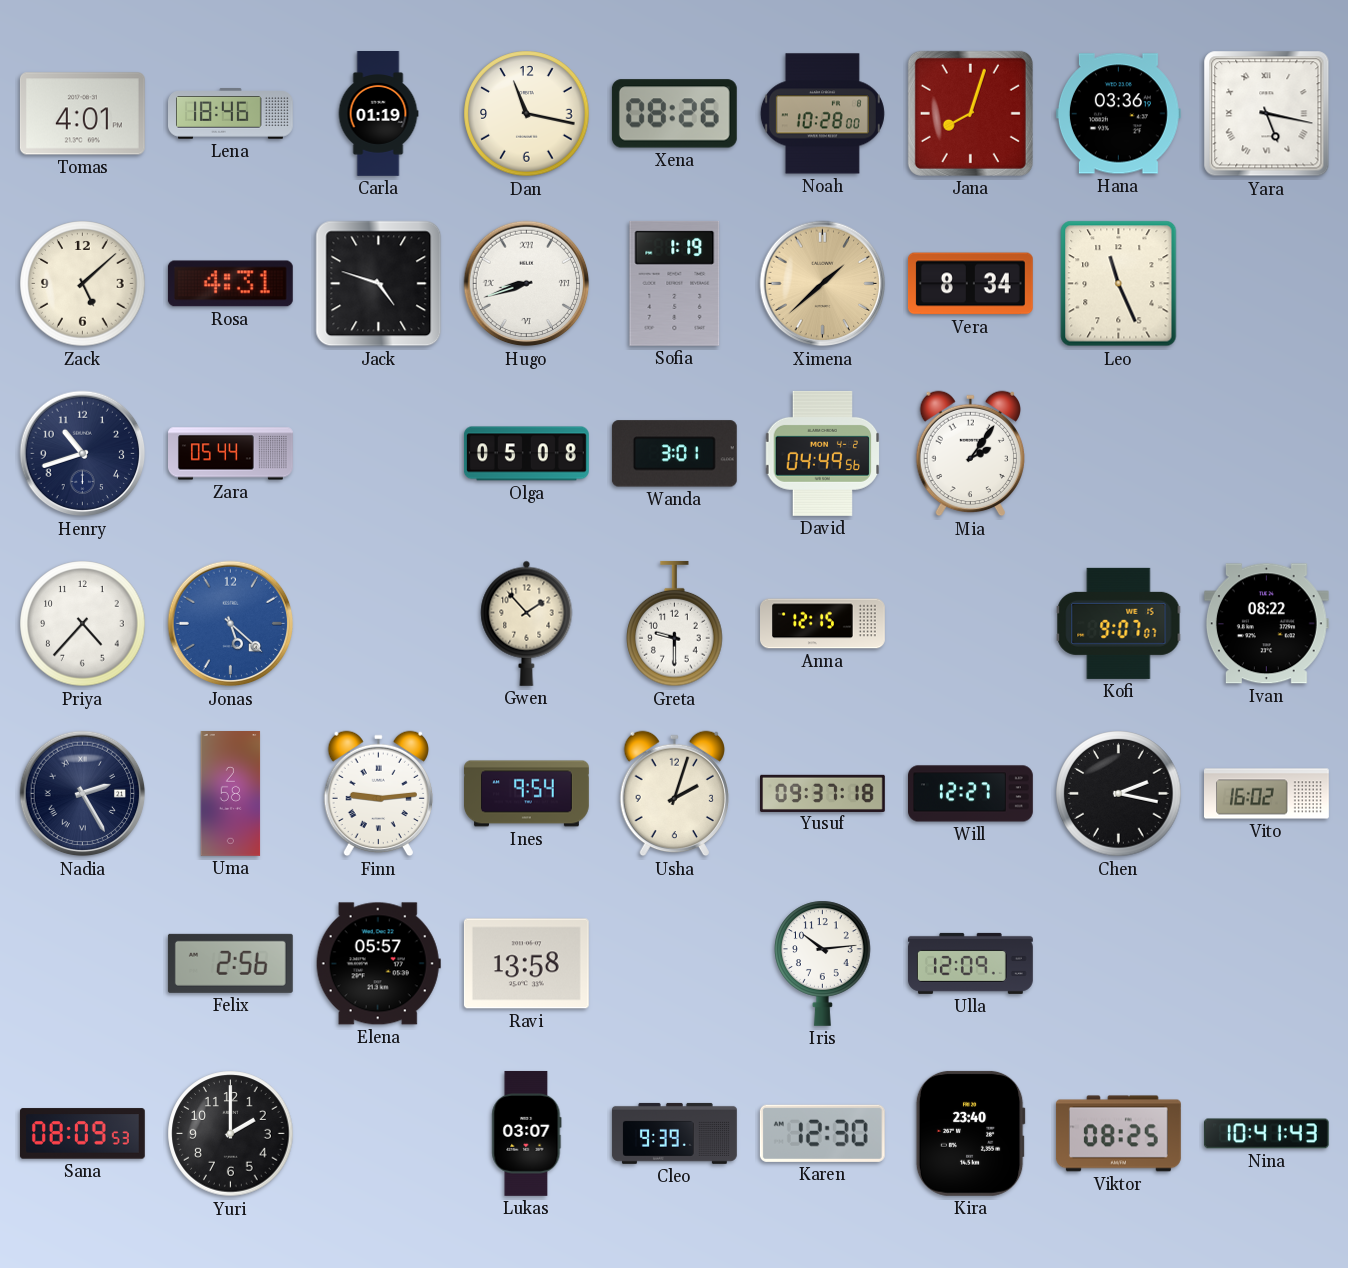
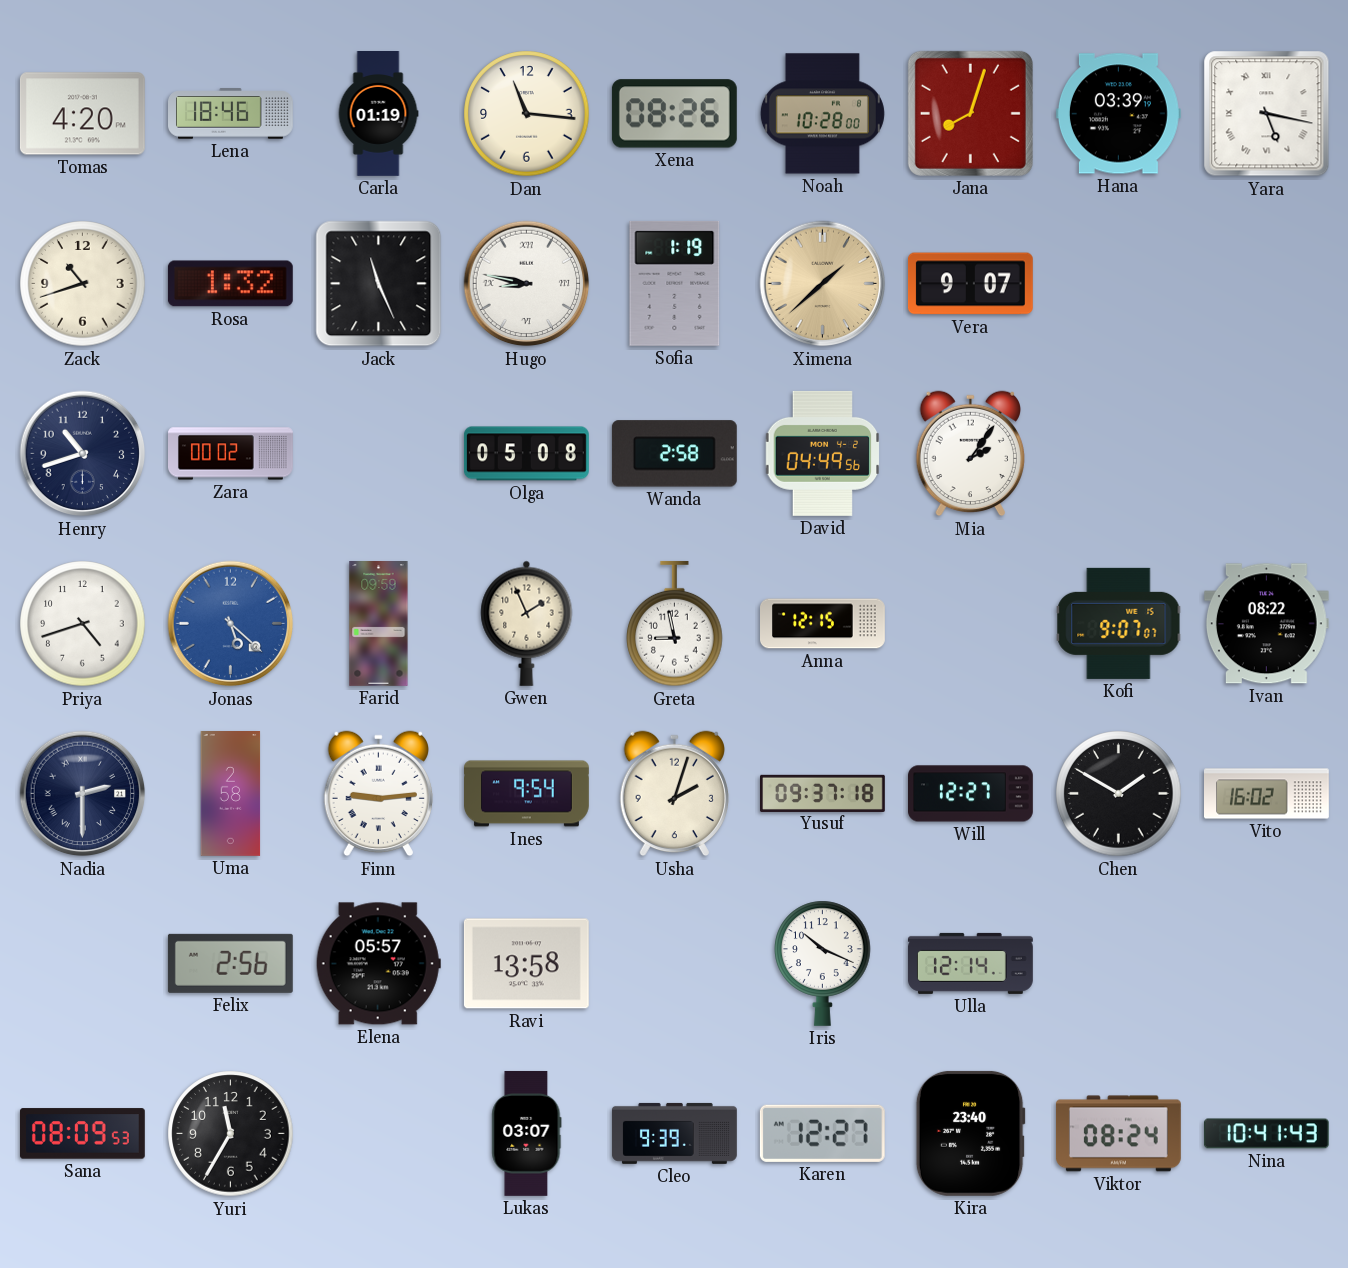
Tomas: 4:01 -> 4:20
Dan: 11:17 -> 11:16
Hana: 03:36 -> 03:39
Zack: 5:08 -> 10:42
Rosa: 4:31 -> 1:32
Jack: 4:48 -> 11:26
Hugo: 8:42 -> 8:47
Vera: 8:34 -> 9:07
Leo: 11:26 -> none
Zara: 05:44 -> 00:02
Wanda: 3:01 -> 2:58
Priya: 4:37 -> 4:42
Farid: none -> 09:59
Gwen: 1:53 -> 1:56
Greta: 9:30 -> 8:58
Nadia: 2:25 -> 2:30
Chen: 2:17 -> 1:50
Iris: 10:14 -> 10:19
Ulla: 12:09 -> 12:14
Yuri: 2:00 -> 11:35
Karen: 12:30 -> 12:27
Viktor: 08:25 -> 08:24
